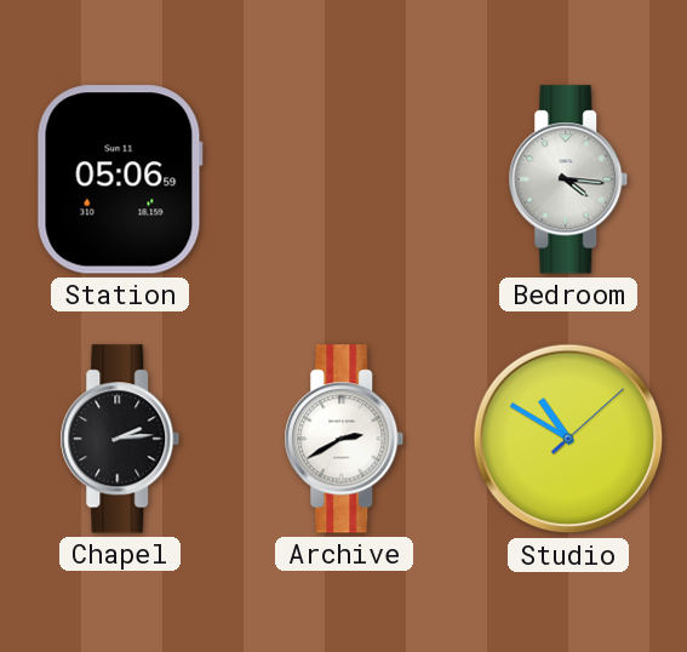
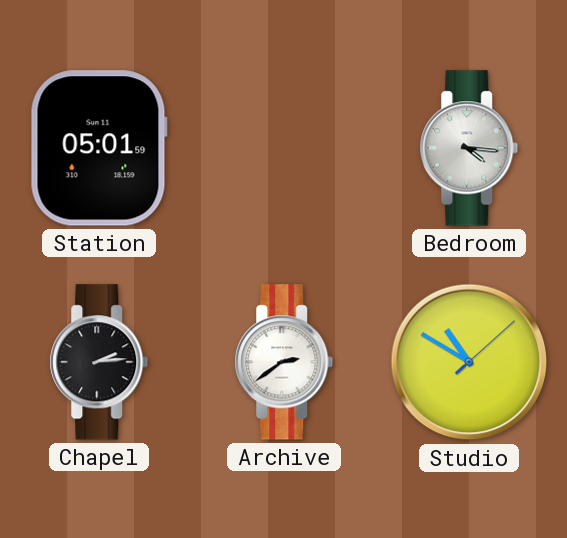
Station: 05:06 -> 05:01
Archive: 2:40 -> 2:39
